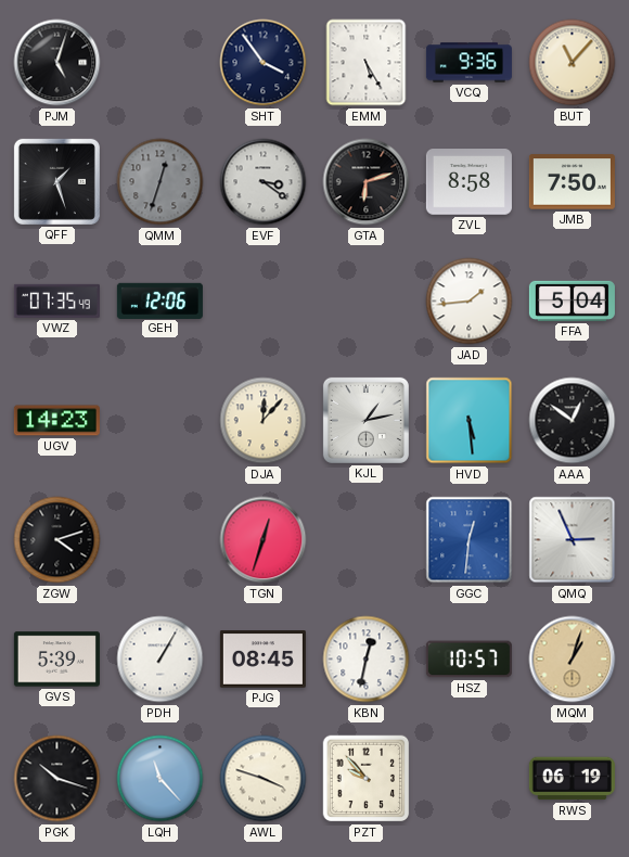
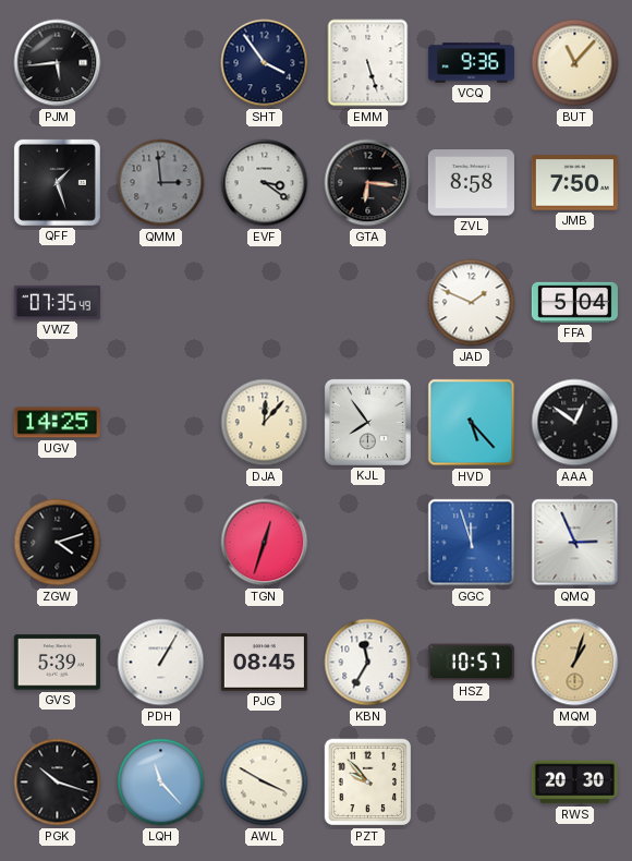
PJM: 5:03 -> 5:44
EMM: 5:25 -> 5:27
QMM: 12:33 -> 2:59
GTA: 6:12 -> 6:16
GEH: 12:06 -> none
JAD: 1:44 -> 1:49
UGV: 14:23 -> 14:25
KJL: 1:13 -> 7:54
HVD: 5:29 -> 5:23
GGC: 12:31 -> 11:57
KBN: 12:32 -> 11:35
AWL: 3:48 -> 3:50
RWS: 06:19 -> 20:30
